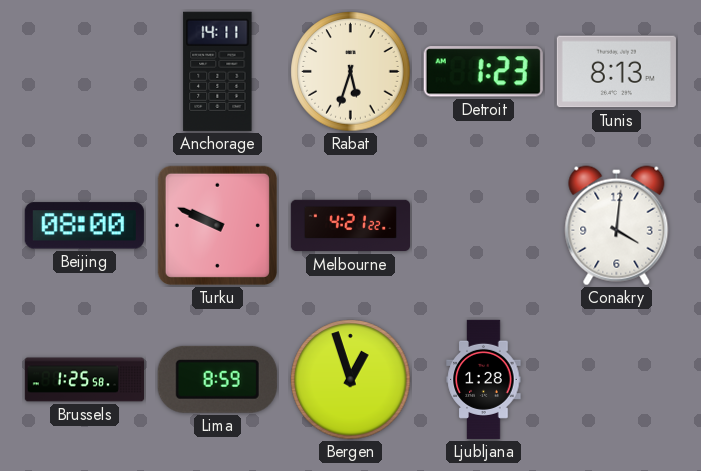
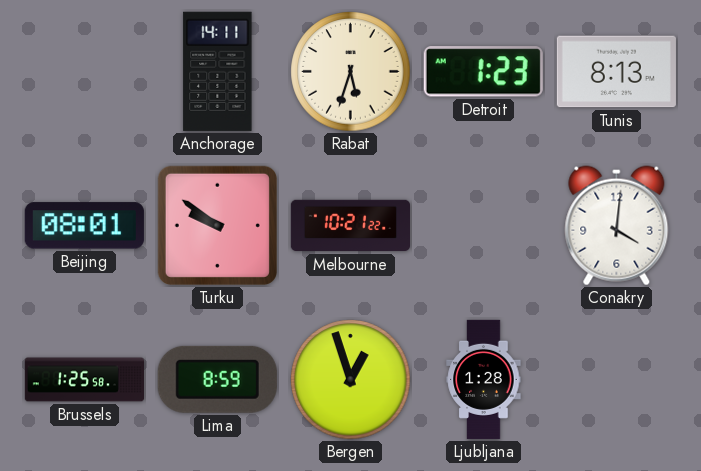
Beijing: 08:00 -> 08:01
Turku: 9:49 -> 9:51
Melbourne: 4:21 -> 10:21
